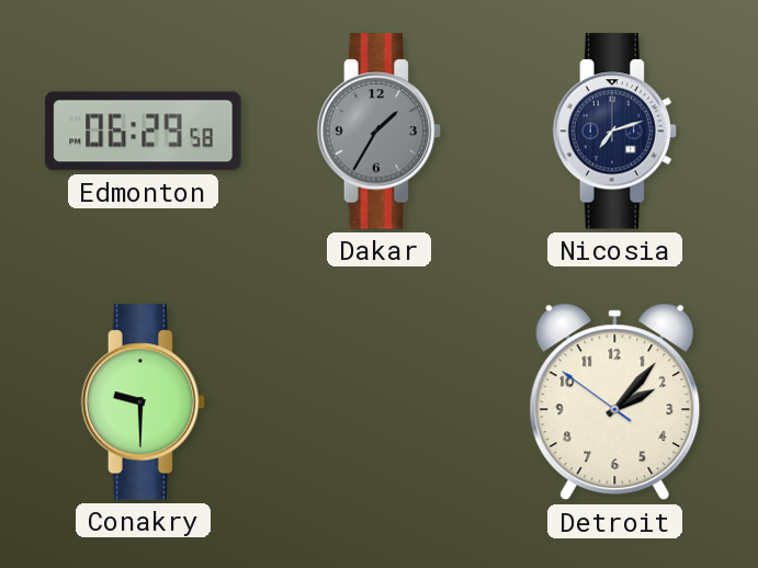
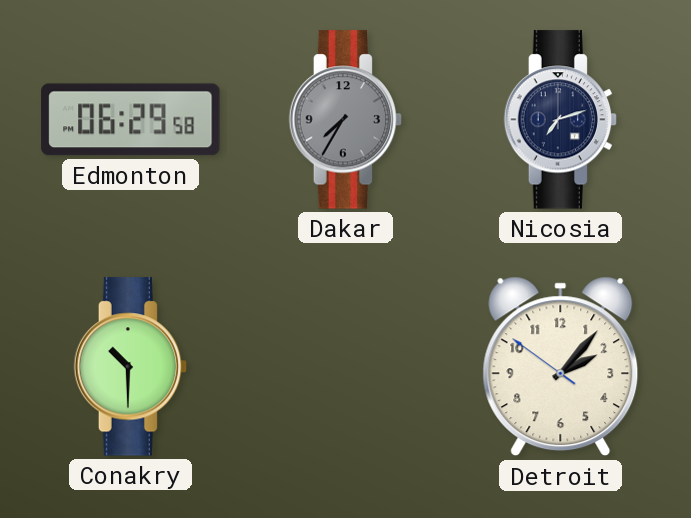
Dakar: 1:35 -> 7:35
Conakry: 9:30 -> 10:30
